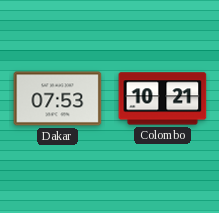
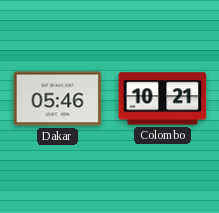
Dakar: 07:53 -> 05:46
